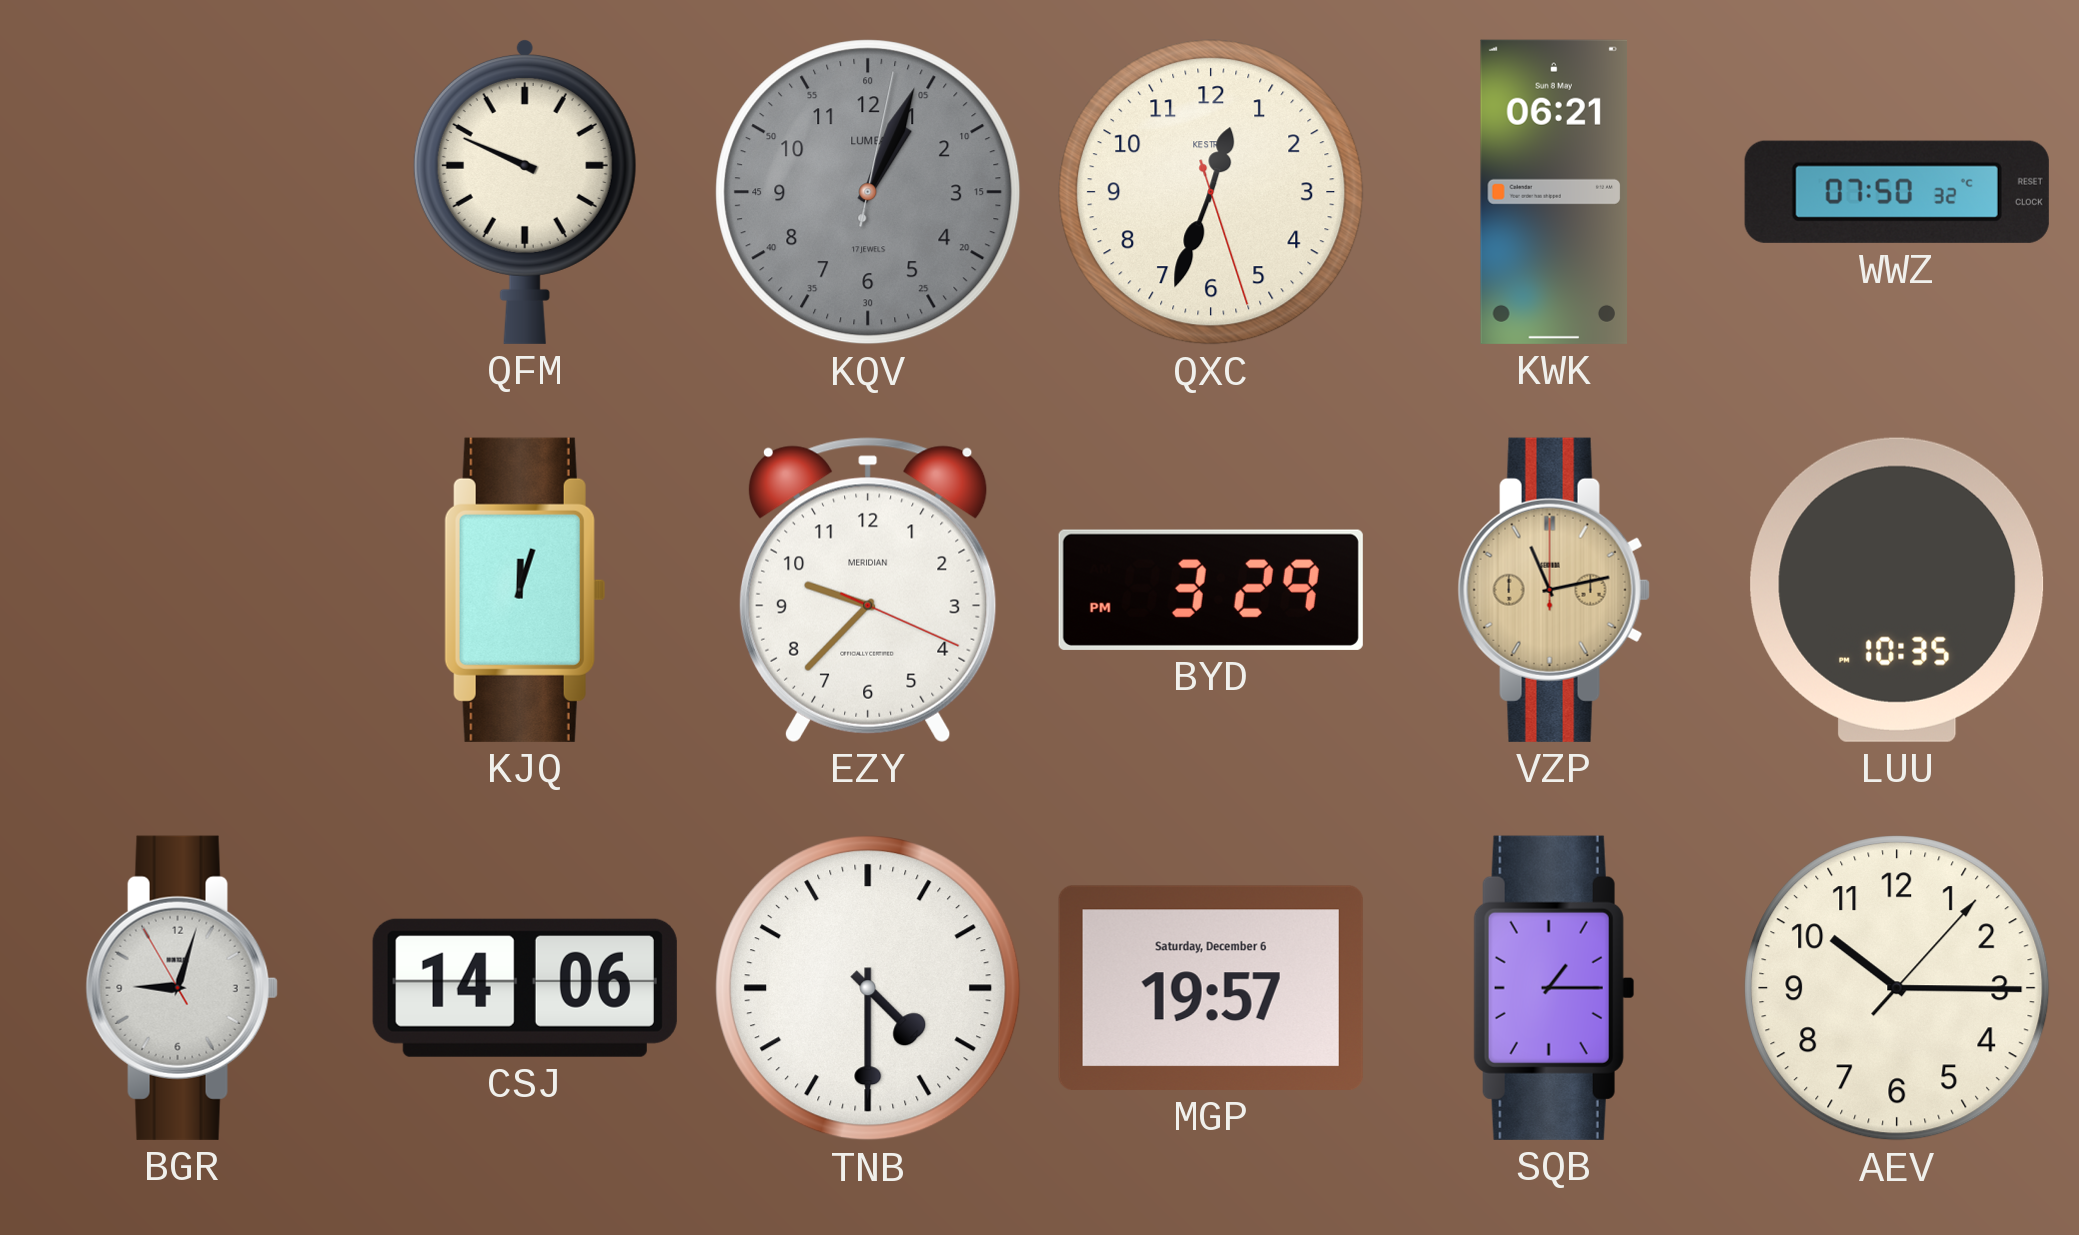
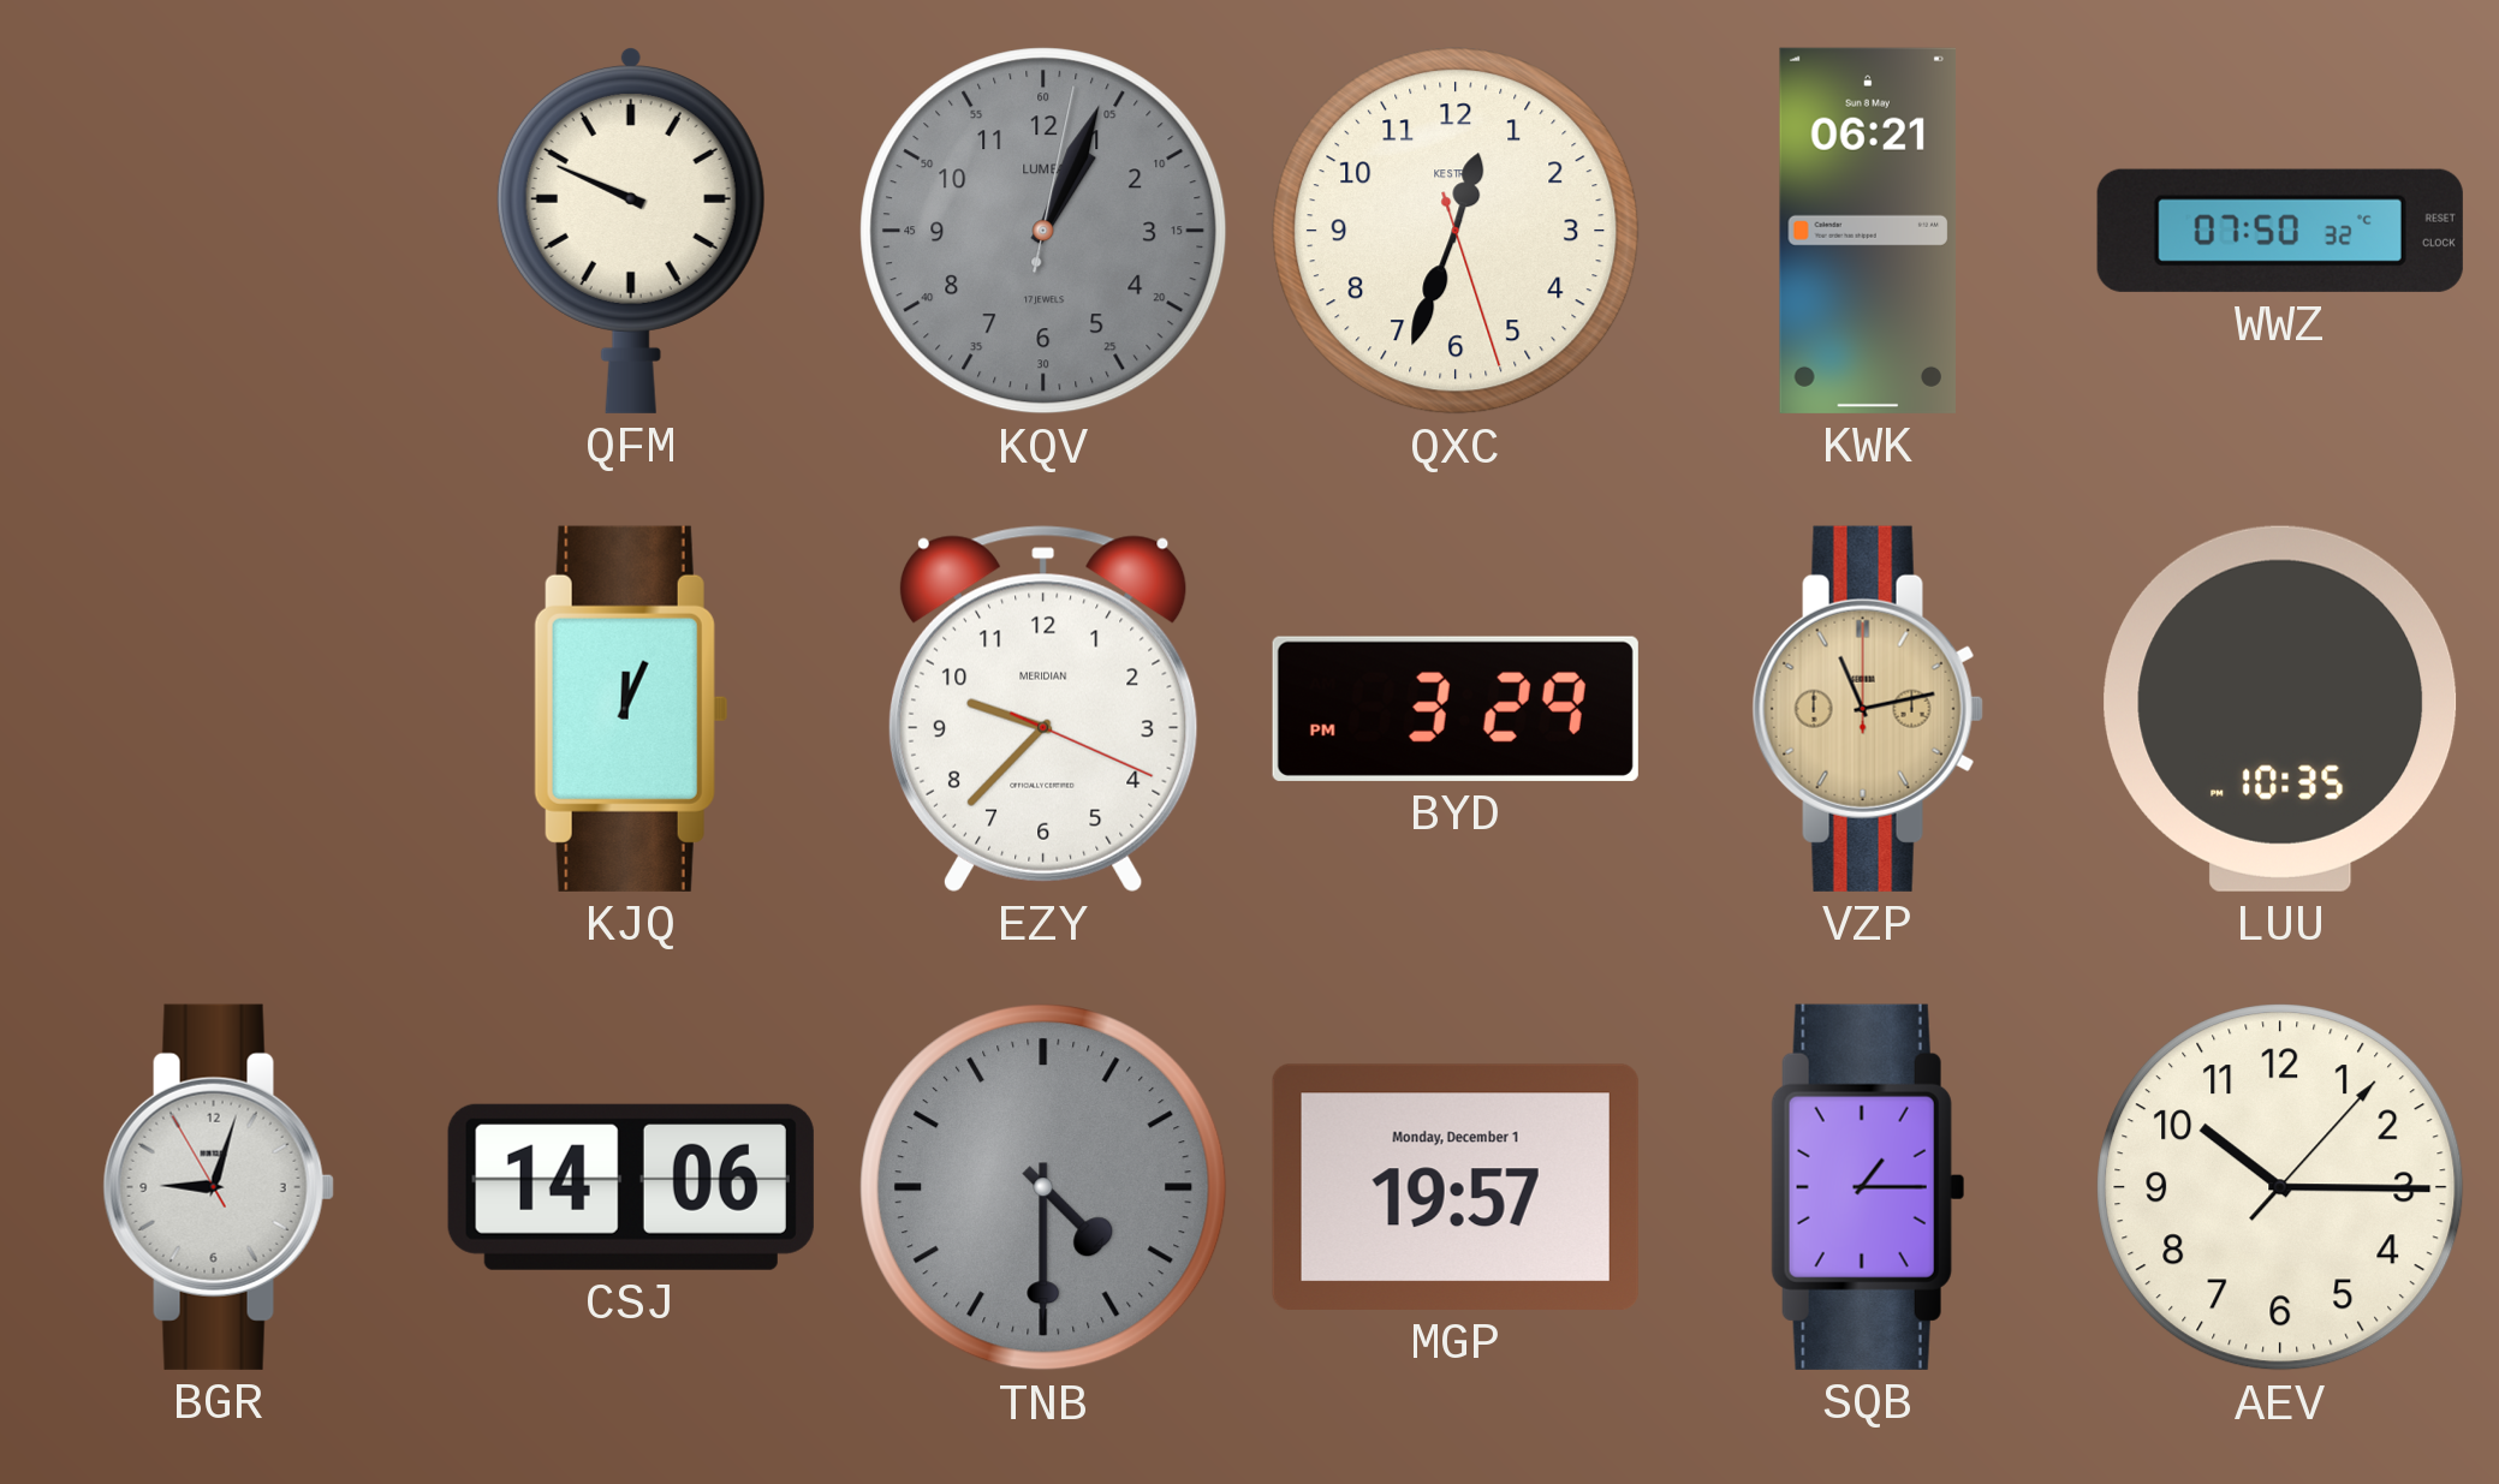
KJQ: 12:03 -> 12:04
TNB dial: white -> grey
MGP date: Saturday, December 6 -> Monday, December 1
